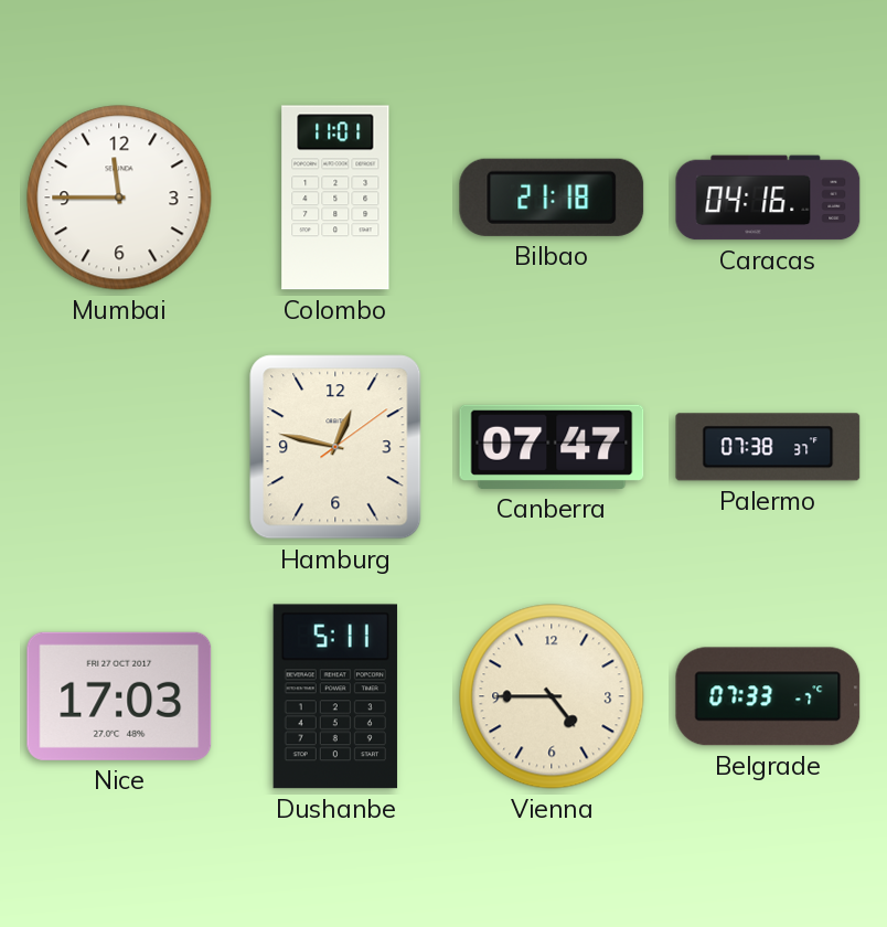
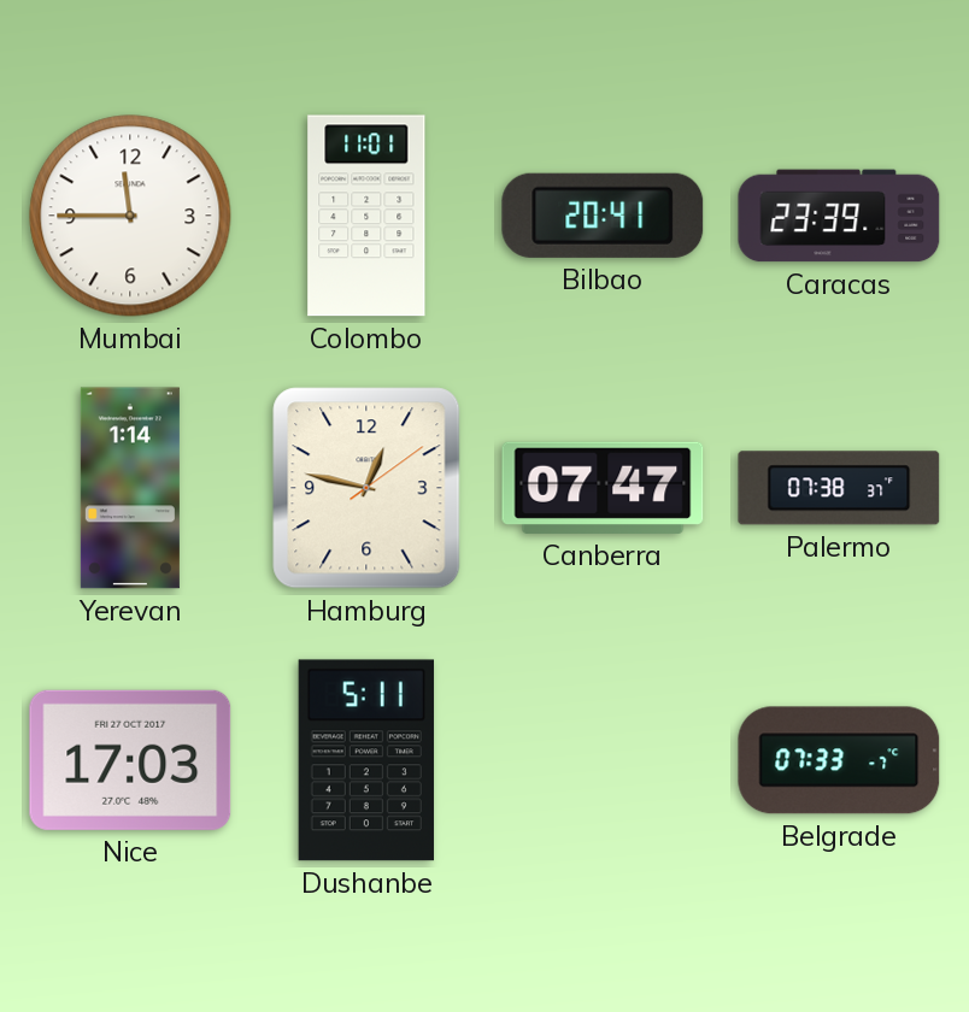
Bilbao: 21:18 -> 20:41
Caracas: 04:16 -> 23:39
Yerevan: none -> 1:14
Vienna: 4:45 -> none
